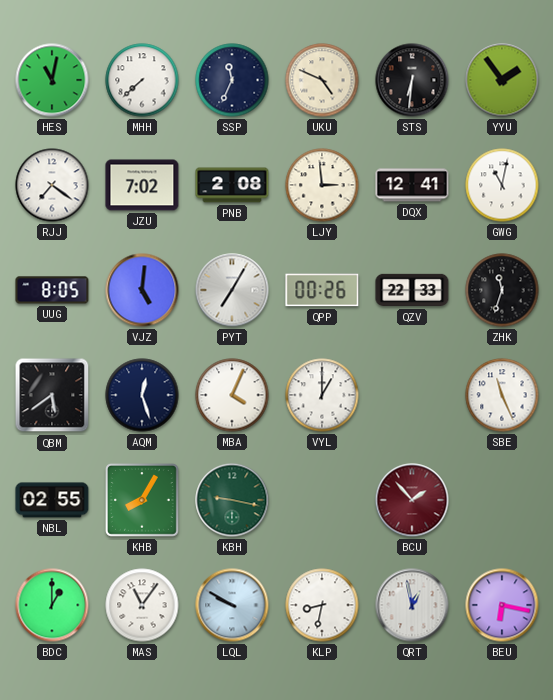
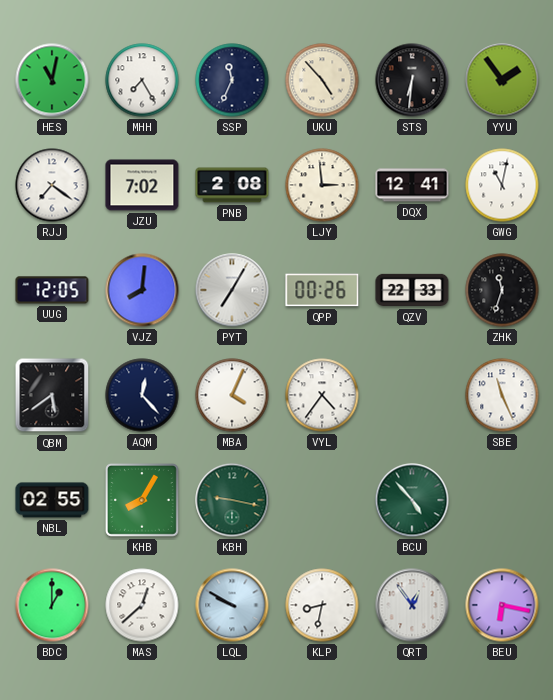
MHH: 7:38 -> 7:25
UKU: 4:49 -> 4:53
UUG: 8:05 -> 12:05
VJZ: 5:01 -> 8:01
AQM: 12:27 -> 12:23
VYL: 1:00 -> 4:36
BCU: 1:53 -> 4:53
BCU dial: burgundy -> green
MAS: 11:06 -> 12:38
QRT: 12:58 -> 12:54
